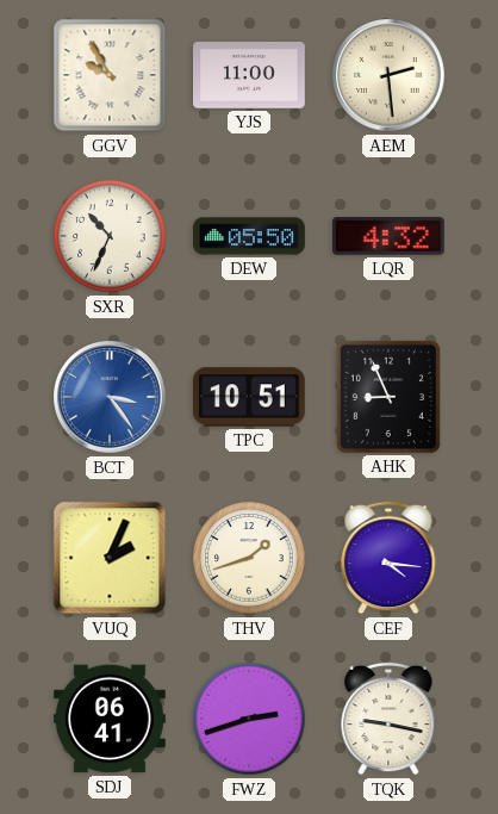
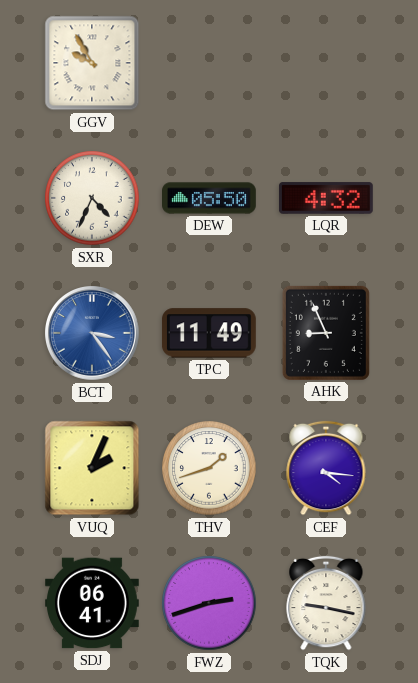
YJS: 11:00 -> none
AEM: 2:29 -> none
SXR: 10:34 -> 4:34
TPC: 10:51 -> 11:49
